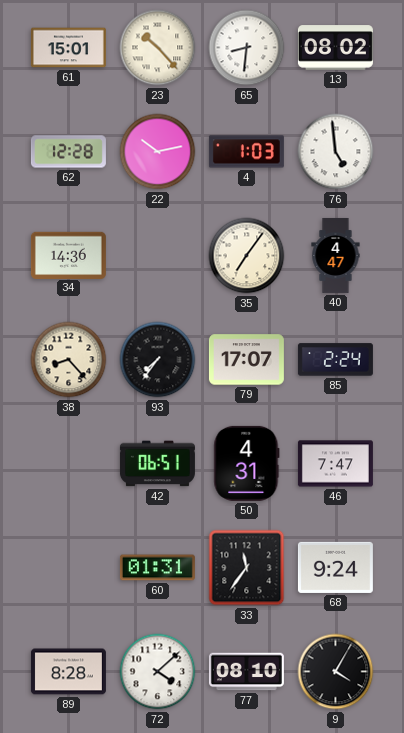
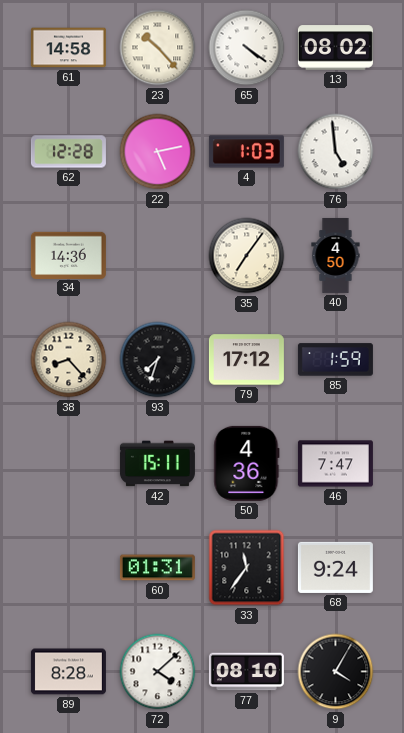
61: 15:01 -> 14:58
65: 8:31 -> 4:21
22: 10:13 -> 5:13
40: 4:47 -> 4:50
93: 7:36 -> 7:33
79: 17:07 -> 17:12
85: 2:24 -> 1:59
42: 06:51 -> 15:11
50: 4:31 -> 4:36
